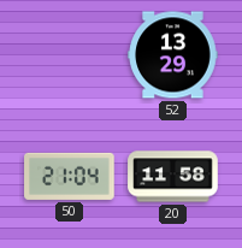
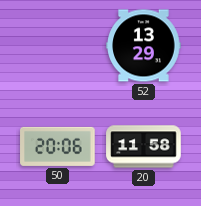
50: 21:04 -> 20:06
